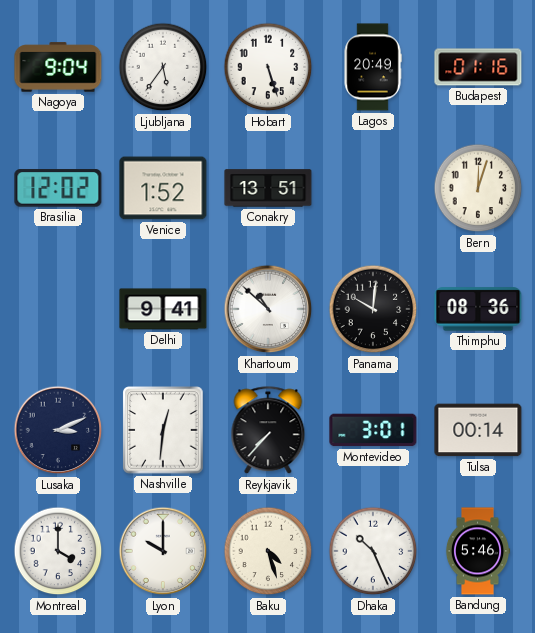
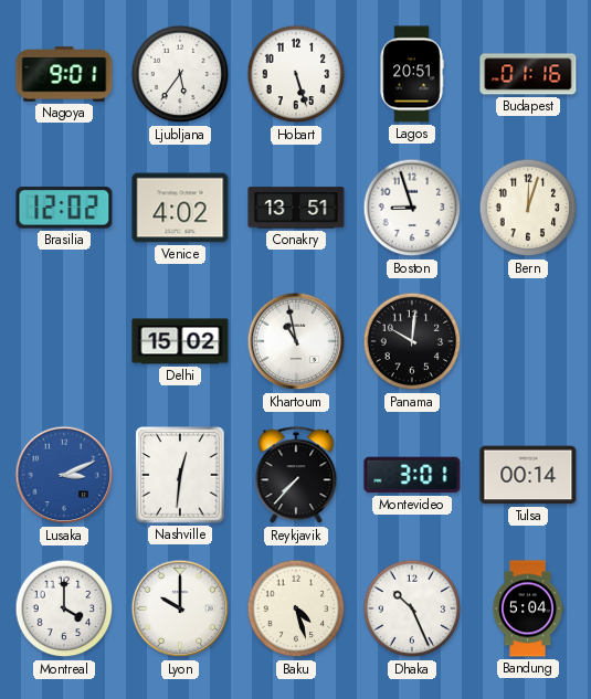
Nagoya: 9:04 -> 9:01
Lagos: 20:49 -> 20:51
Venice: 1:52 -> 4:02
Boston: none -> 8:57
Delhi: 9:41 -> 15:02
Khartoum: 10:52 -> 10:58
Thimphu: 08:36 -> none
Lusaka dial: navy -> blue
Bandung: 5:46 -> 5:04
